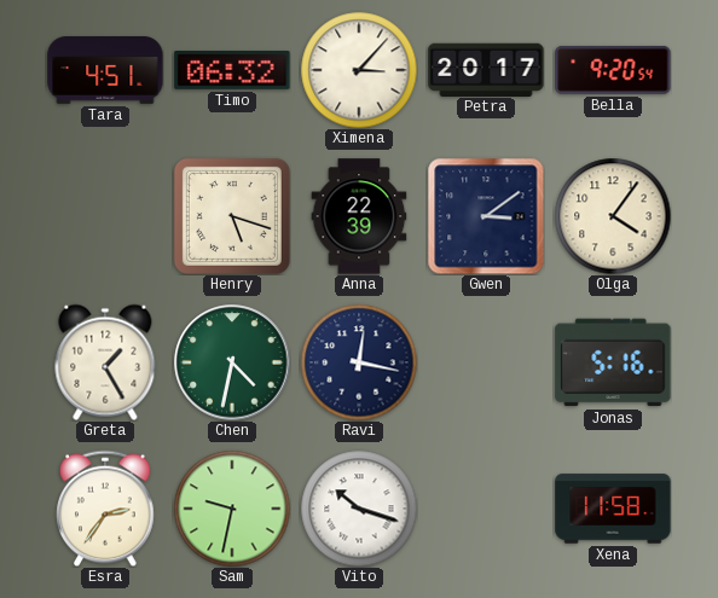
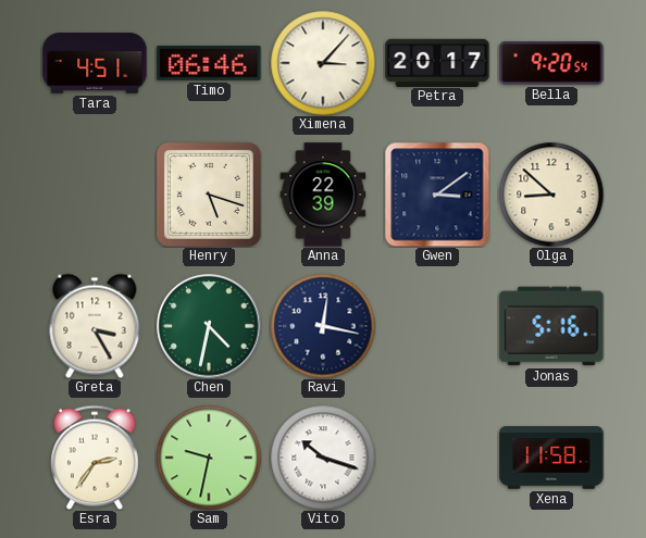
Timo: 06:32 -> 06:46
Olga: 4:06 -> 8:52
Greta: 1:25 -> 3:25
